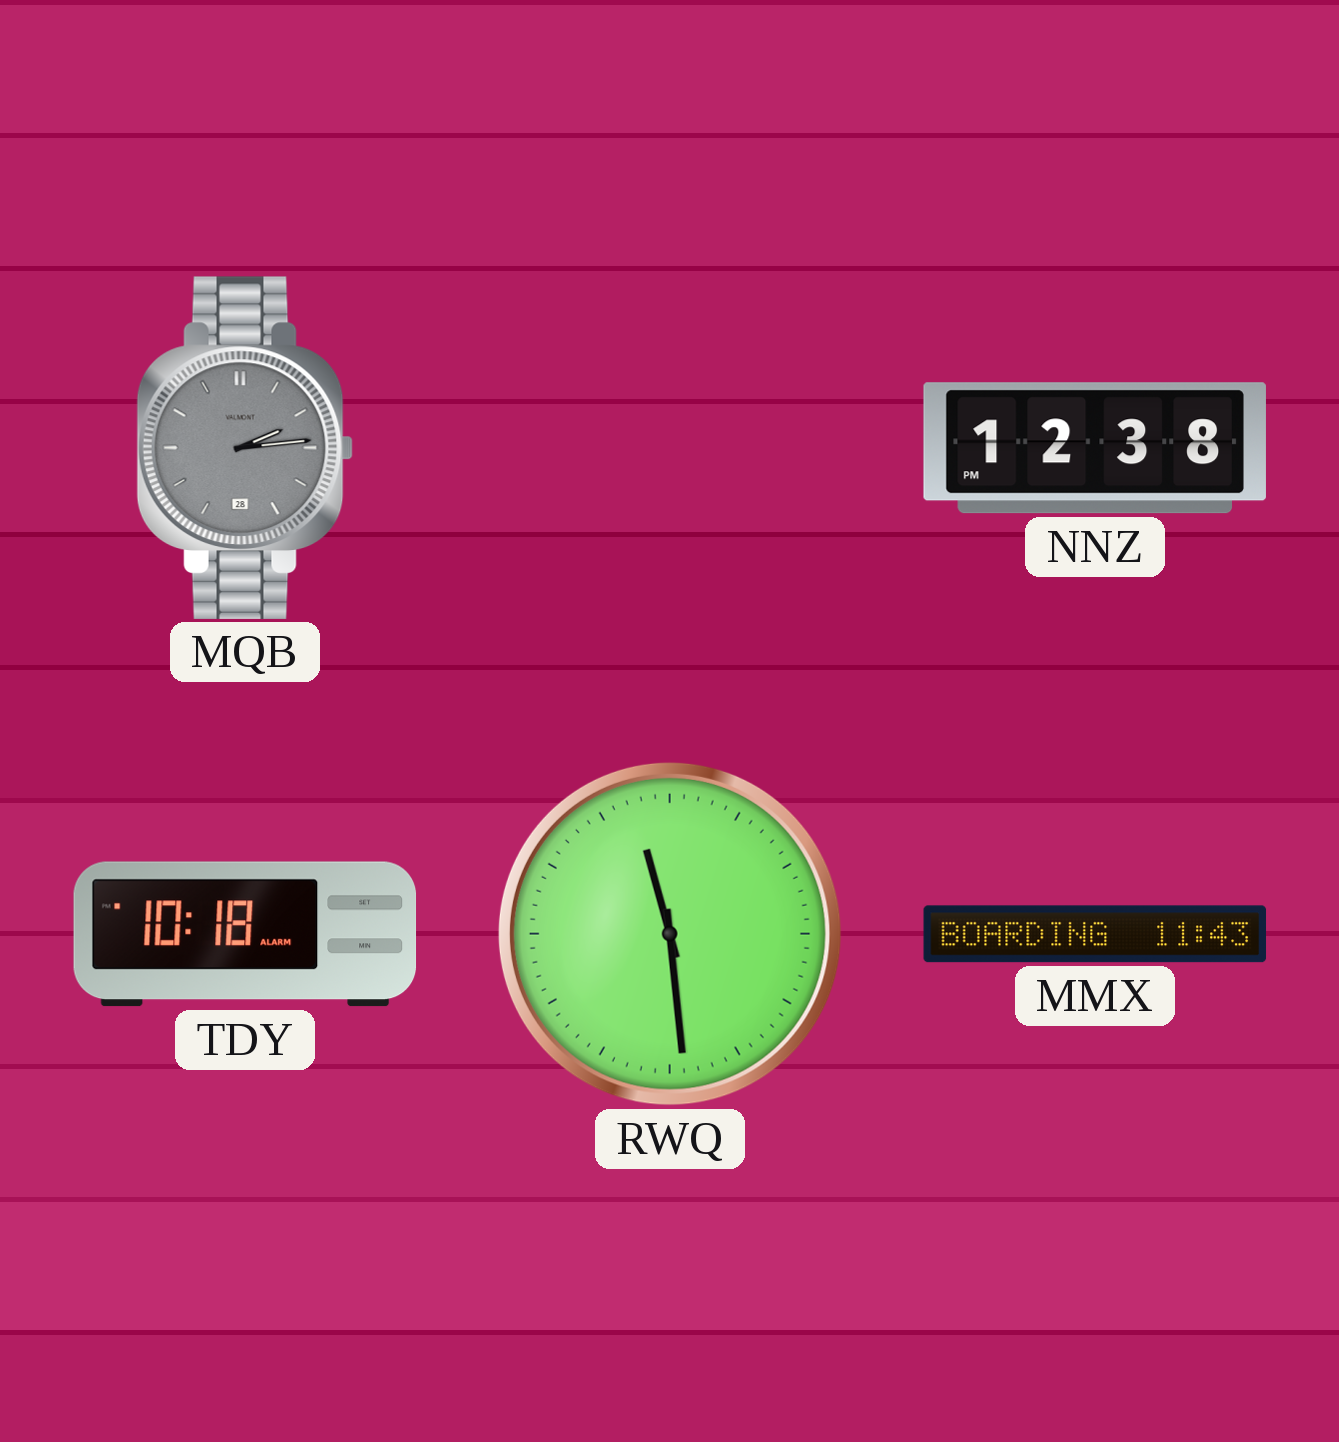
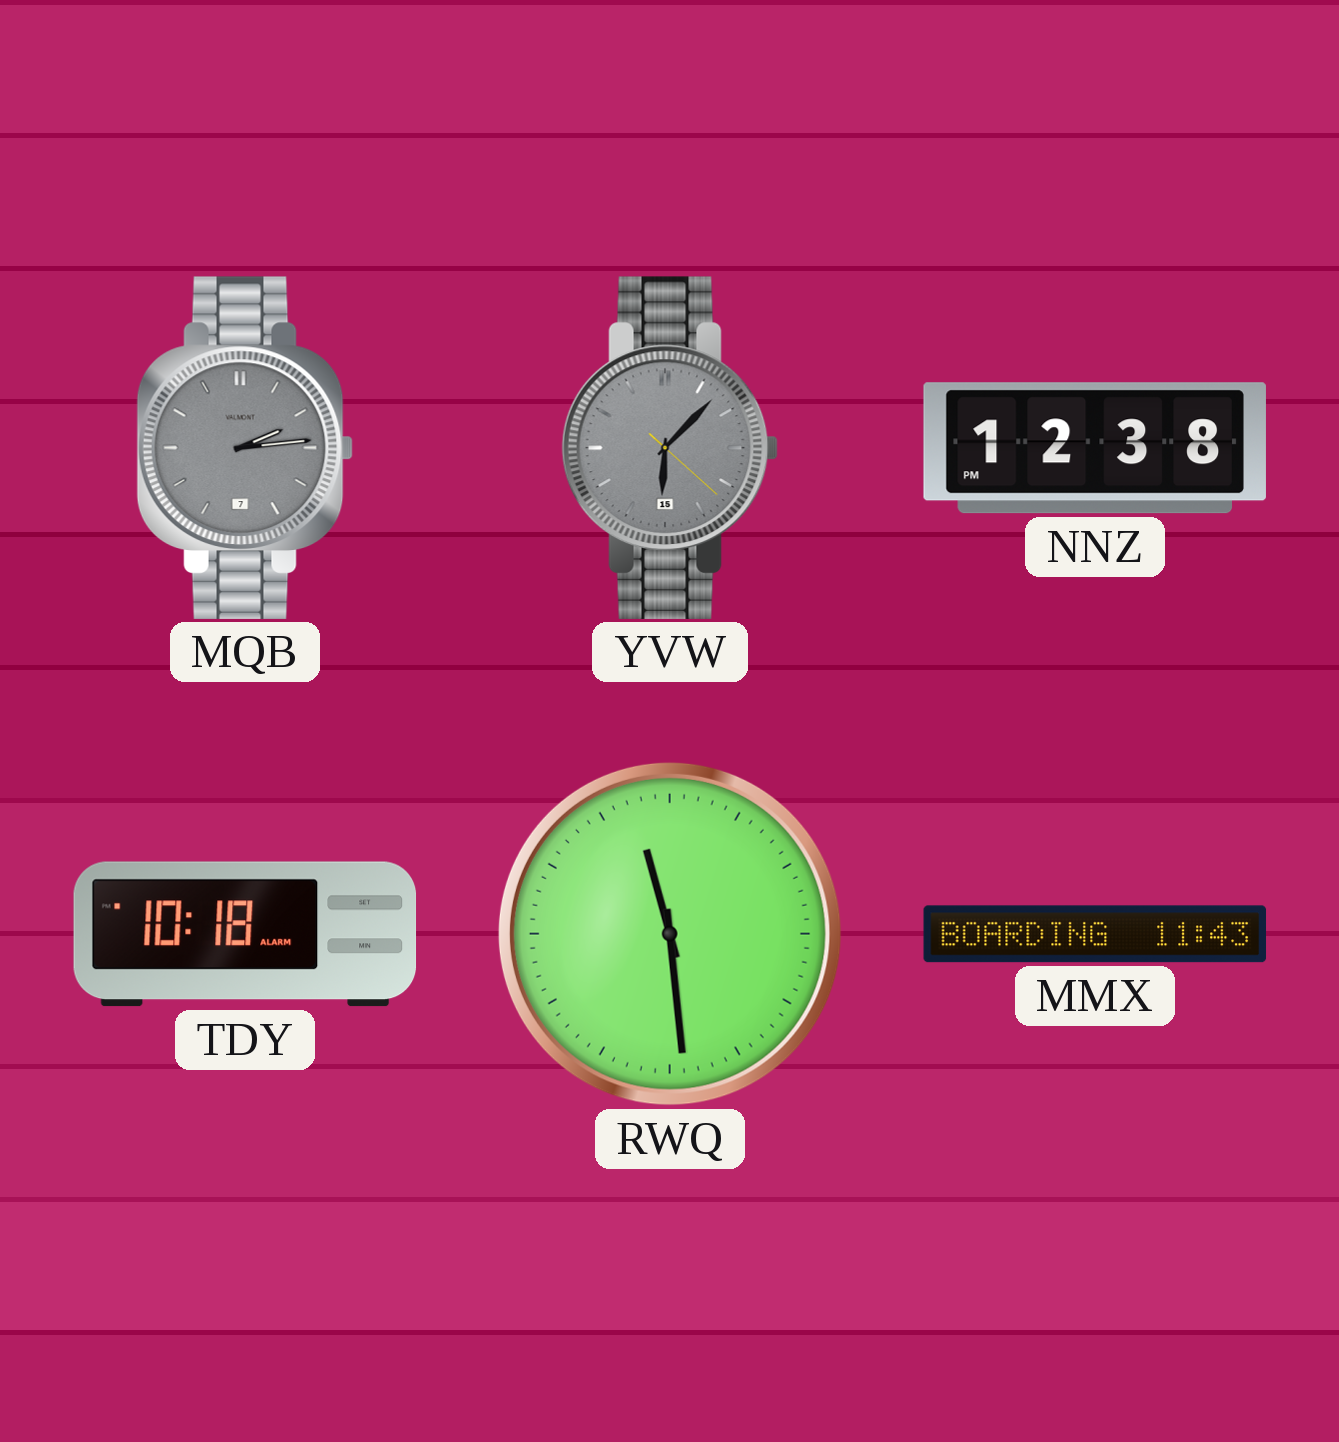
MQB date: 28 -> 7
YVW: none -> 6:07
